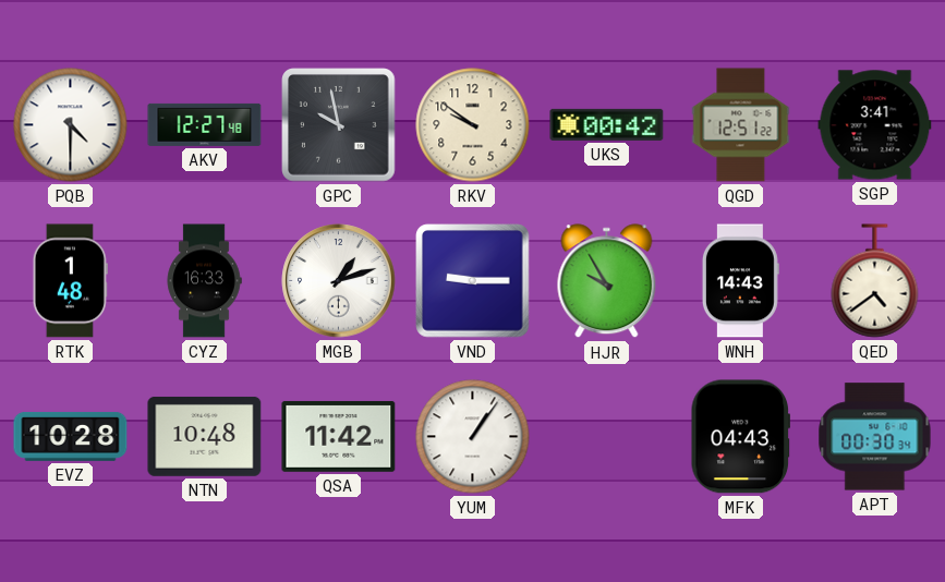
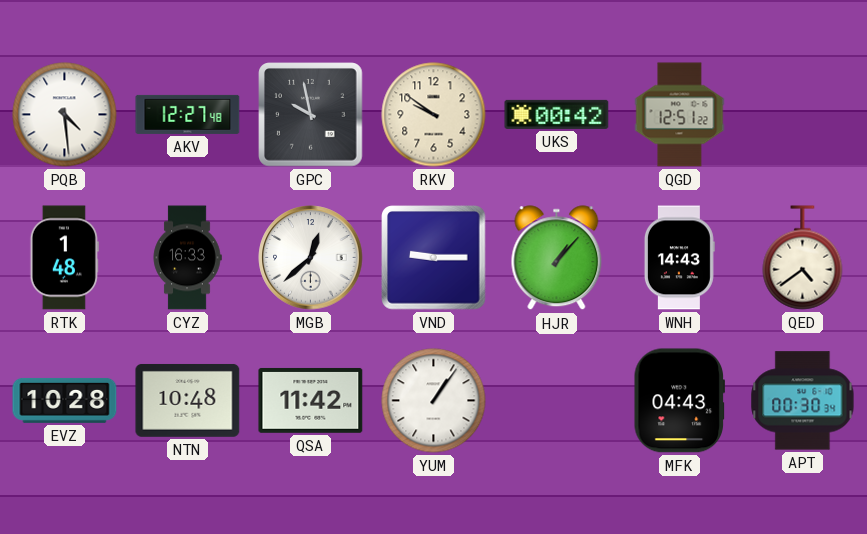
PQB: 4:30 -> 4:29
SGP: 3:41 -> none
MGB: 1:12 -> 12:38
HJR: 9:55 -> 1:07
